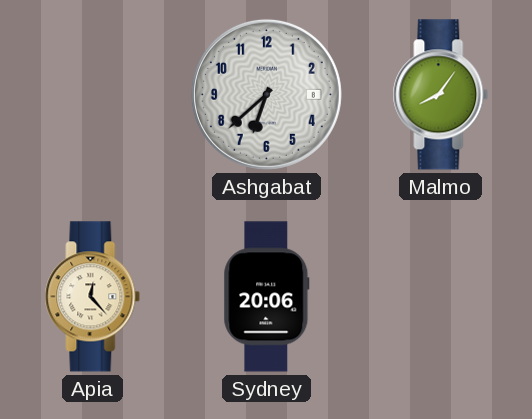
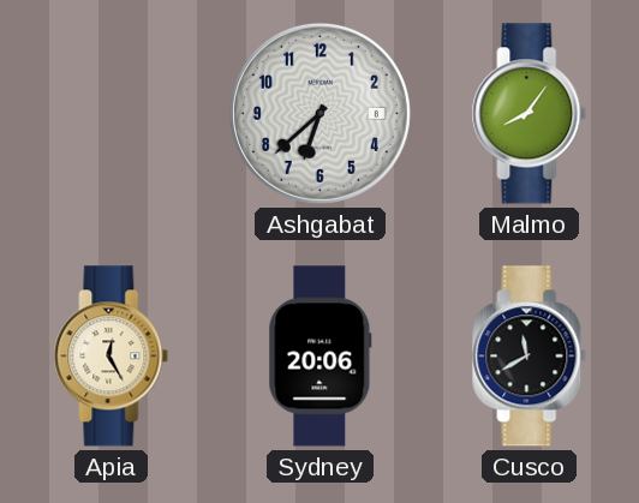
Apia: 12:23 -> 12:25
Cusco: none -> 11:40
